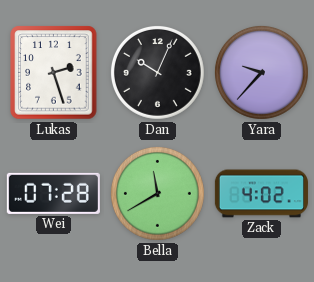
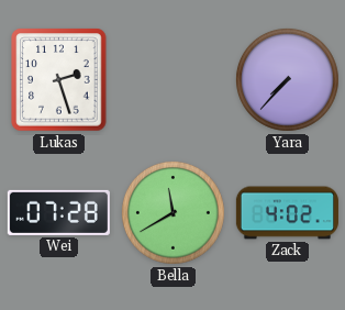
Dan: 10:04 -> none
Yara: 9:37 -> 7:37
